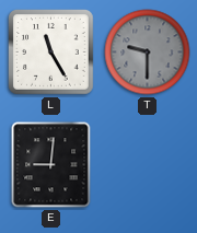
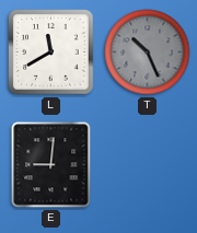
L: 11:25 -> 11:40
T: 9:30 -> 10:26
